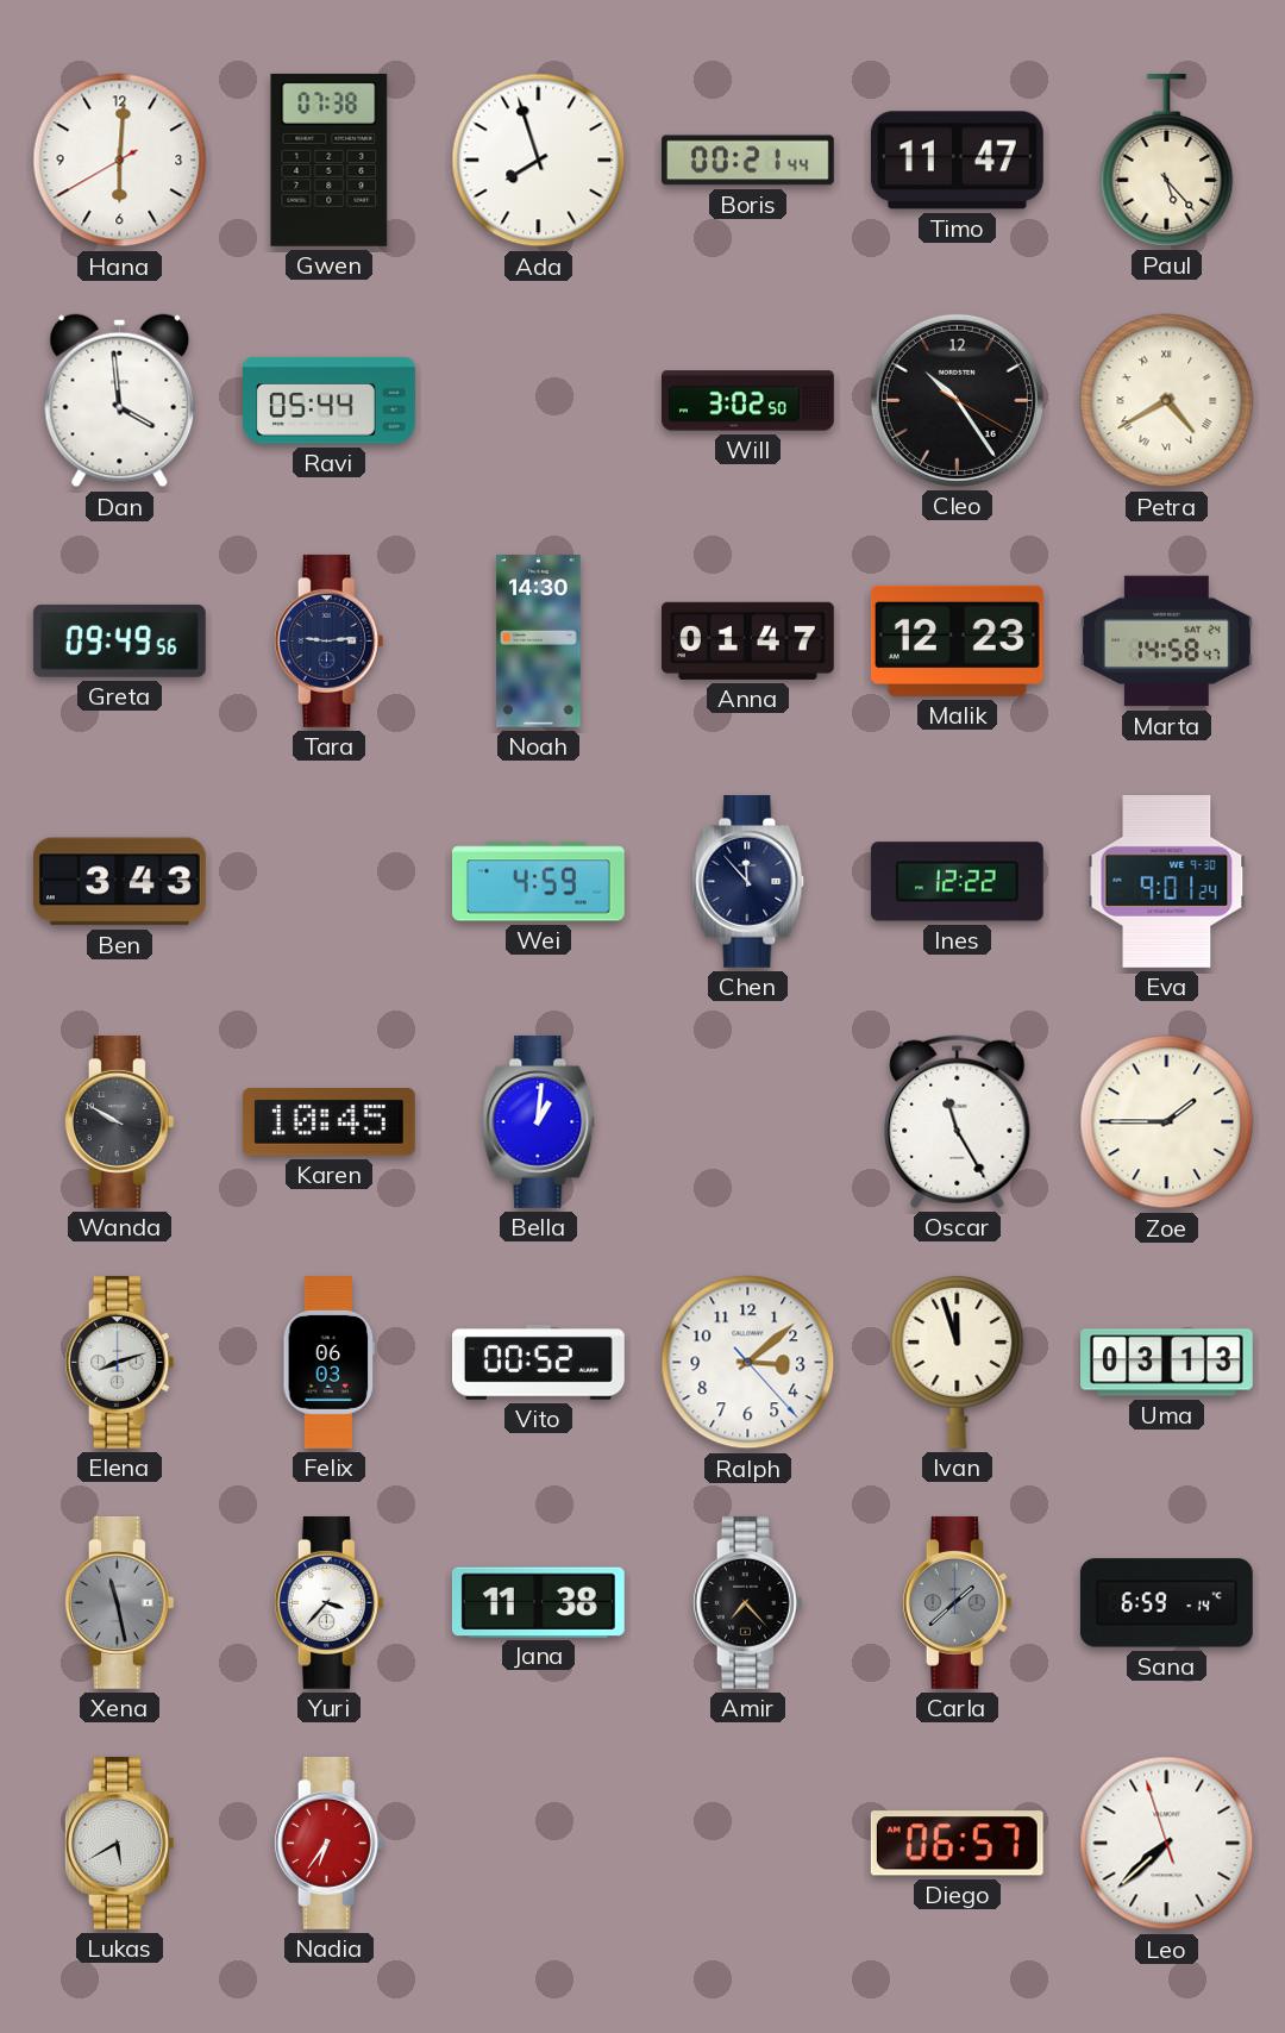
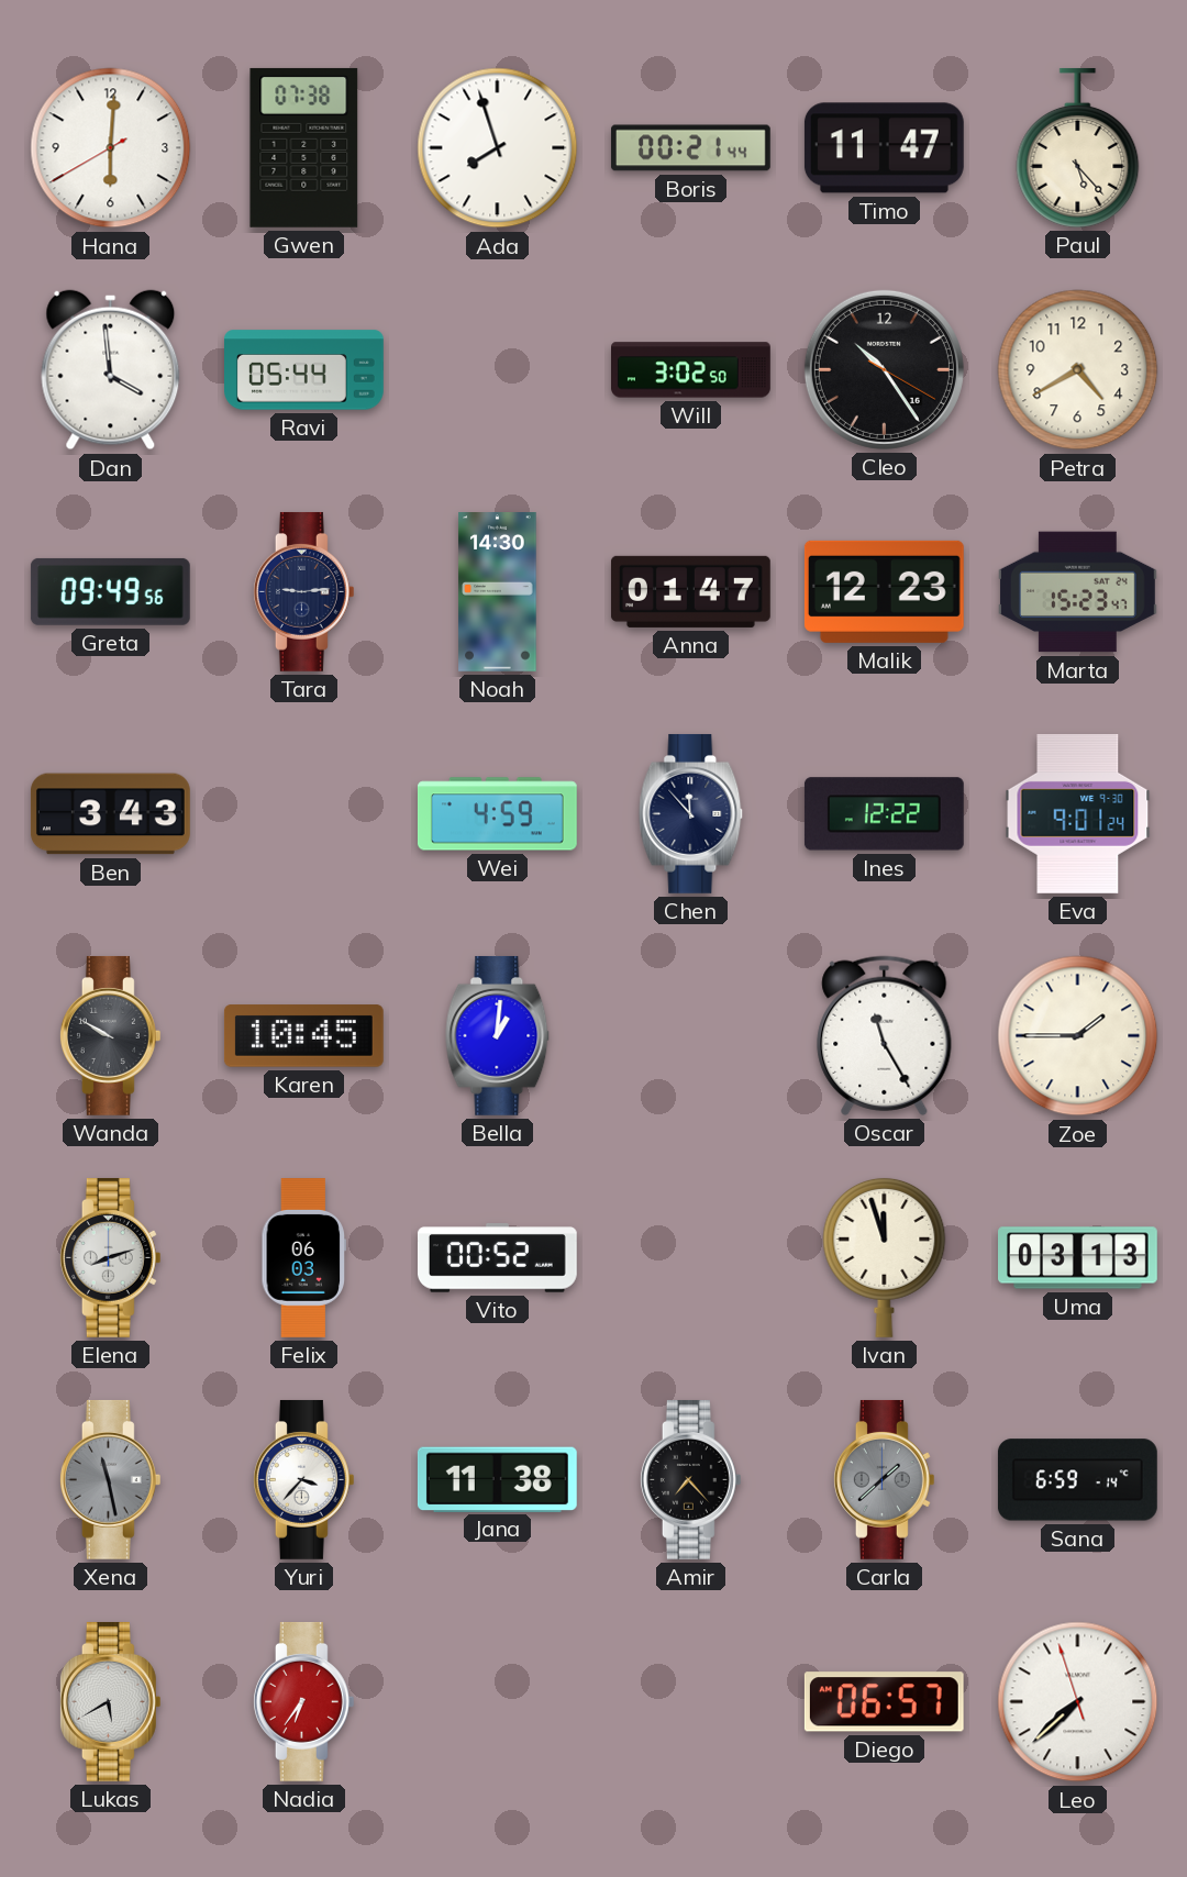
Petra numerals: Roman -> Arabic
Marta: 14:58 -> 15:23
Ralph: 3:08 -> none
